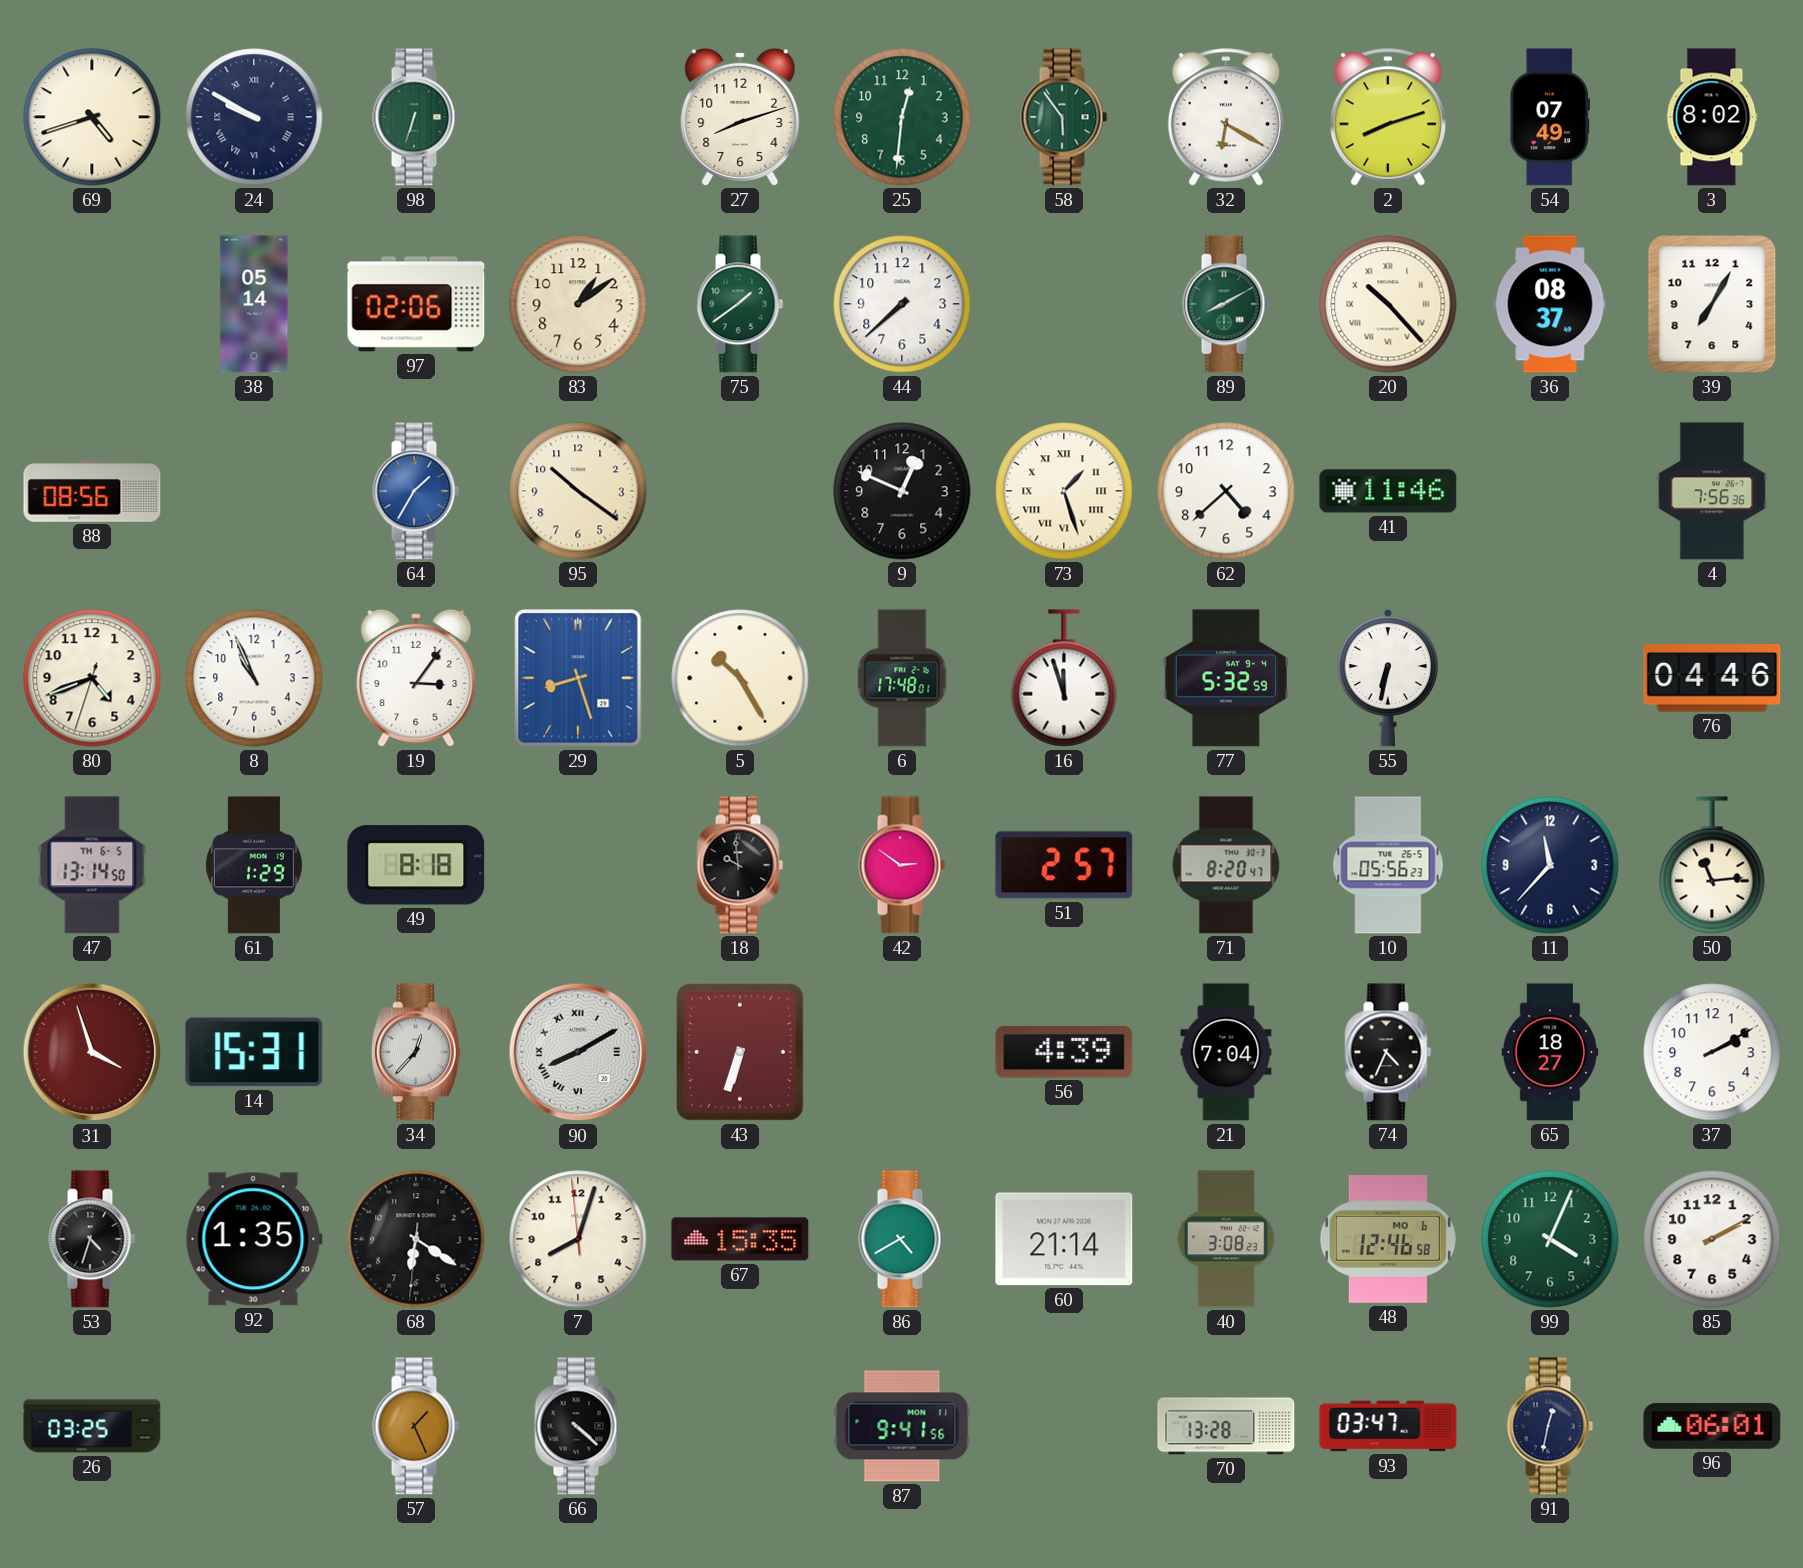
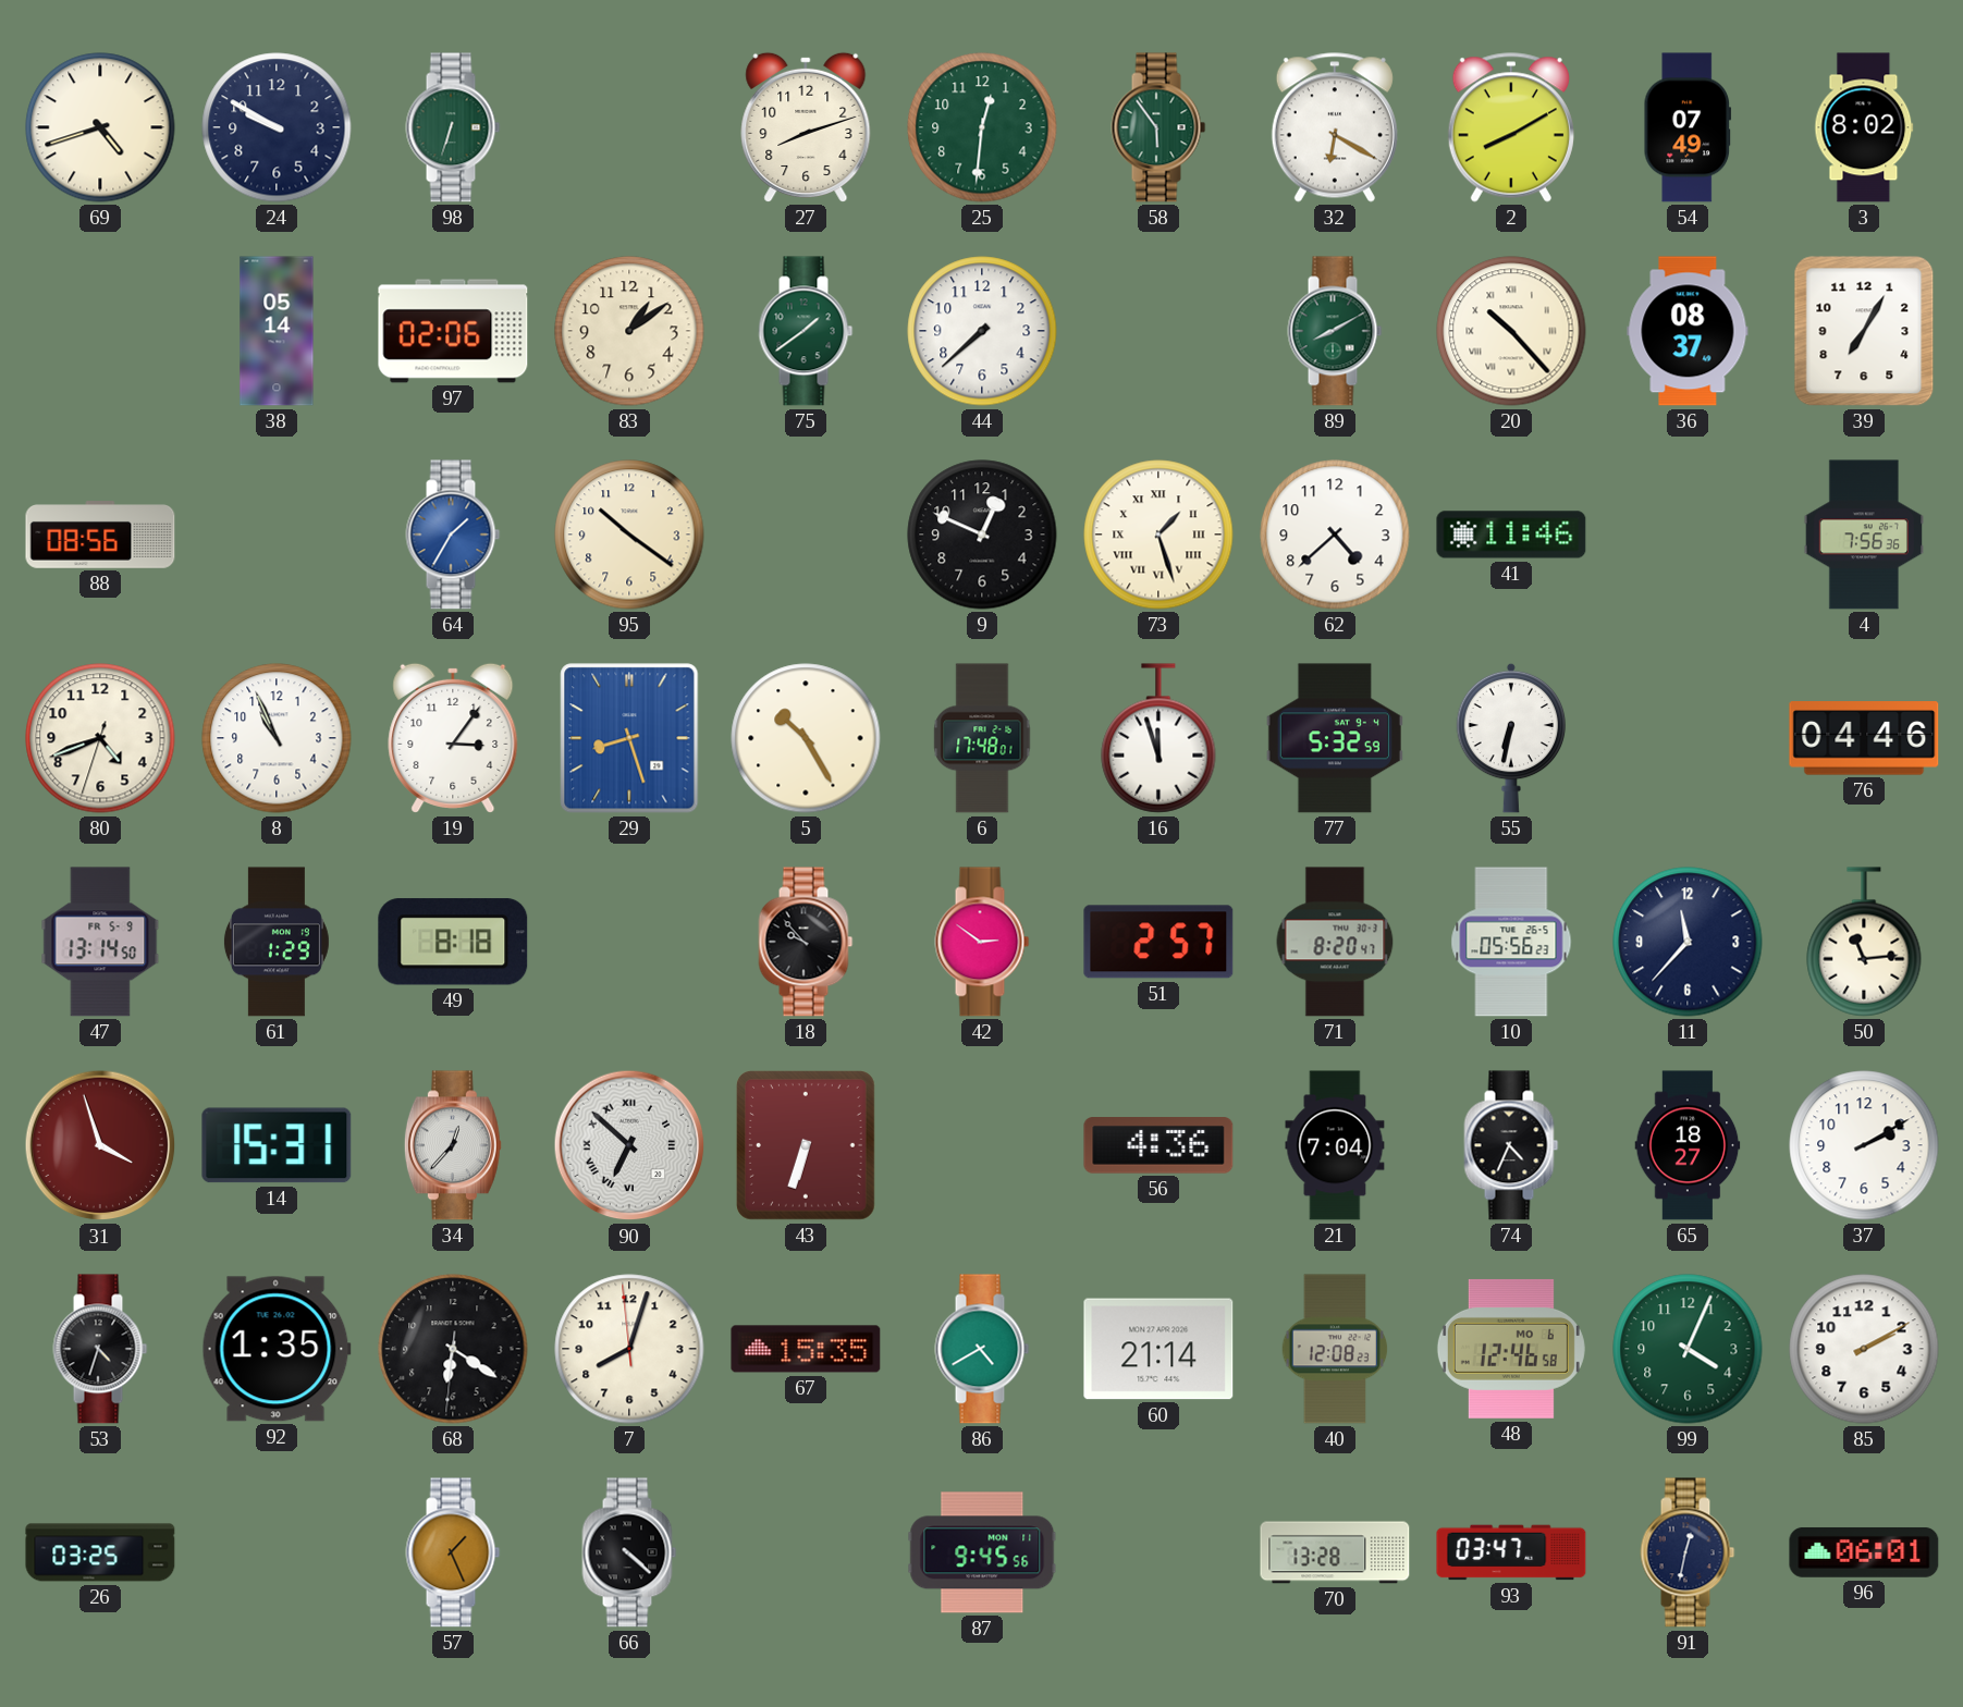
24 numerals: Roman -> Arabic
2: 8:12 -> 8:10
47 date: TH 6-5 -> FR 5-9
18: 9:59 -> 9:53
90: 8:10 -> 6:52
56: 4:39 -> 4:36
40: 3:08 -> 12:08
87: 9:41 -> 9:45
